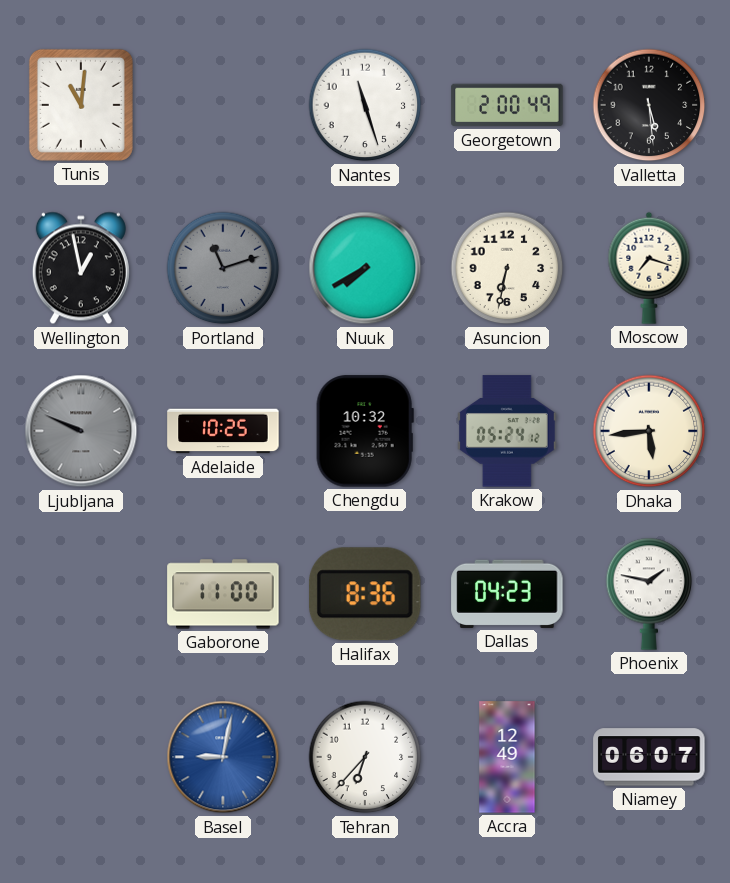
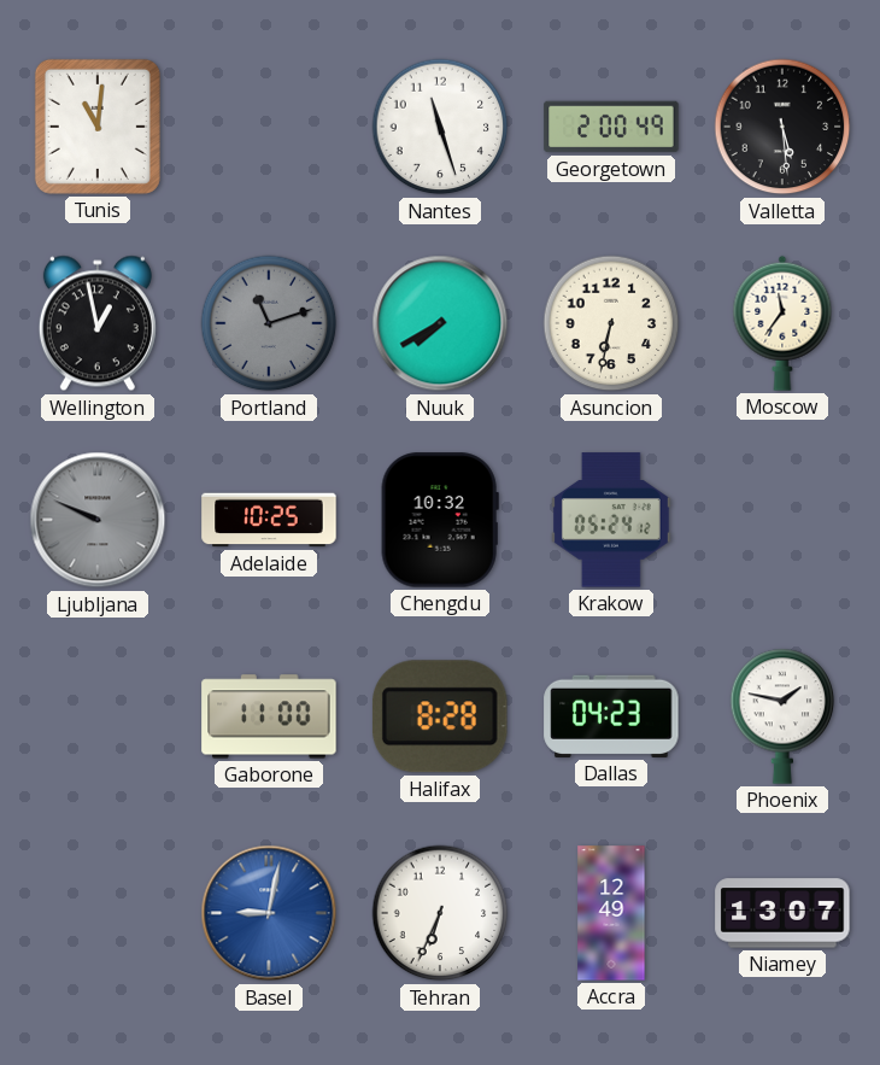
Moscow: 7:18 -> 11:36
Dhaka: 5:44 -> none
Halifax: 8:36 -> 8:28
Tehran: 6:37 -> 6:34
Niamey: 06:07 -> 13:07
